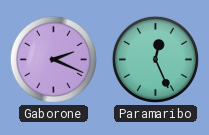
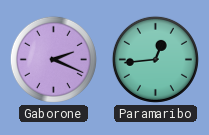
Paramaribo: 12:26 -> 12:44
